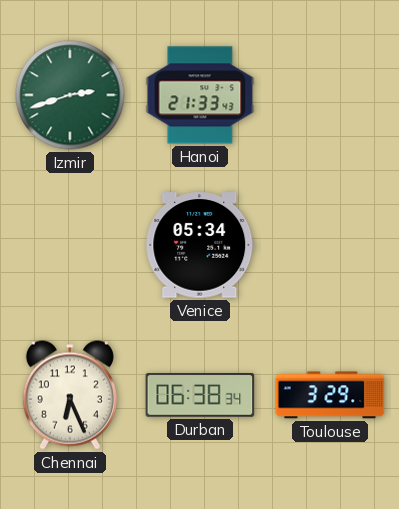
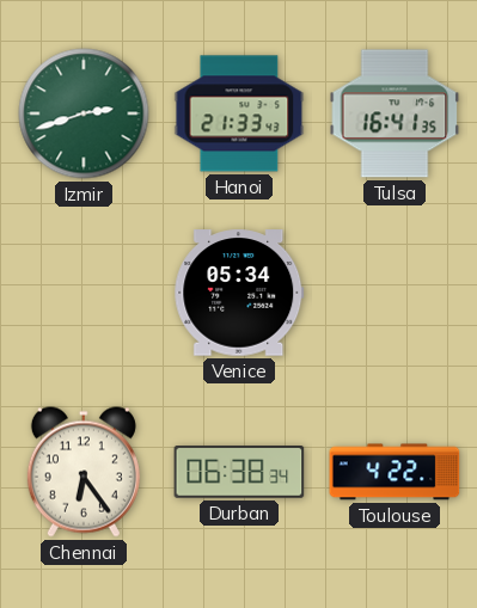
Tulsa: none -> 16:41
Chennai: 6:26 -> 6:24
Toulouse: 3:29 -> 4:22
